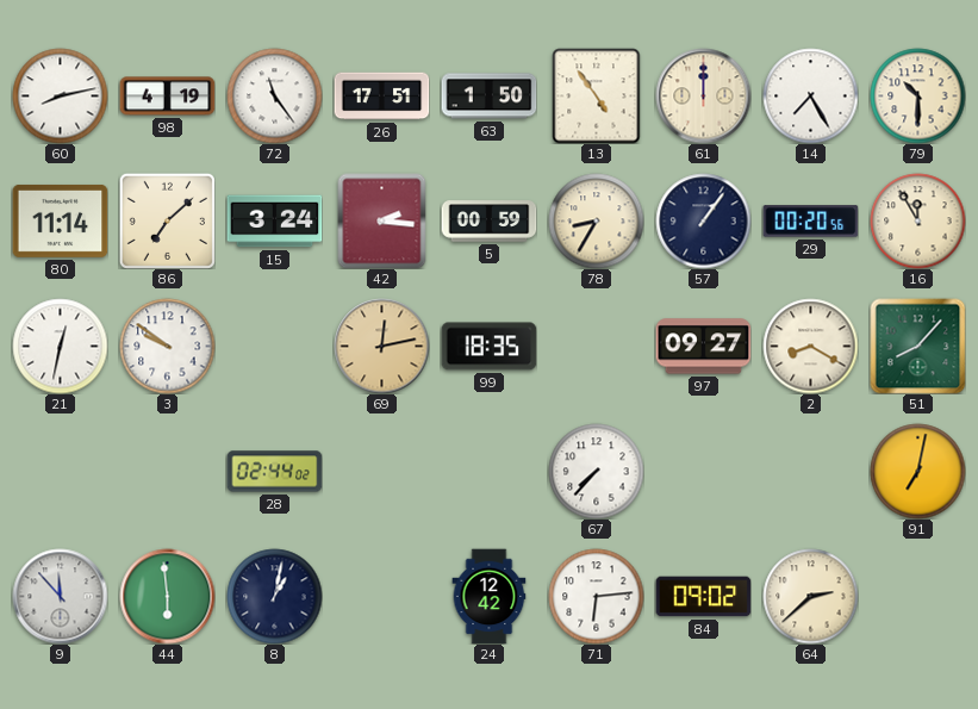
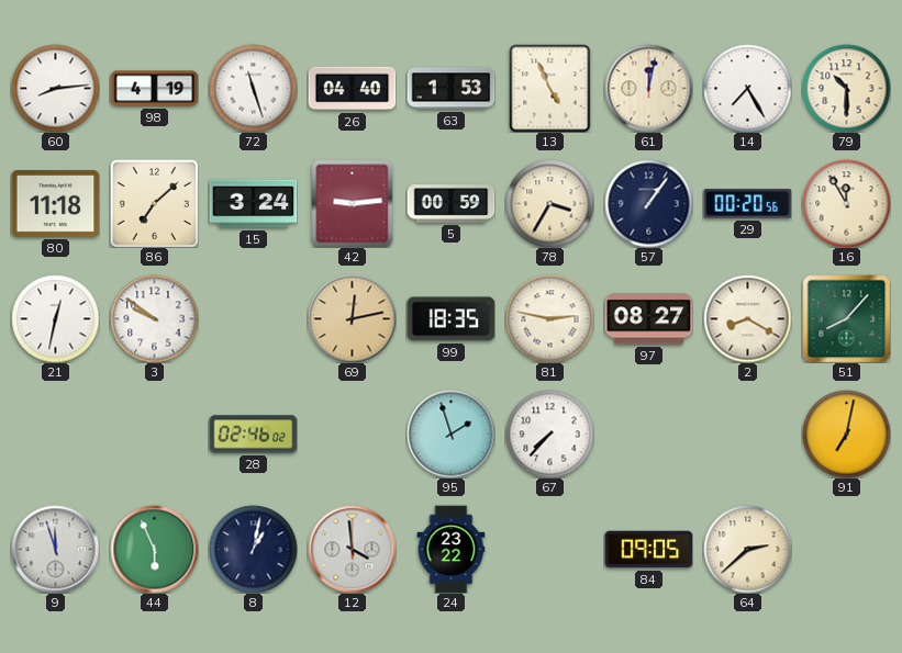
60: 8:13 -> 8:14
72: 11:24 -> 11:27
26: 17:51 -> 04:40
63: 1:50 -> 1:53
13: 4:54 -> 4:56
61: 12:00 -> 12:02
80: 11:14 -> 11:18
42: 2:16 -> 9:14
78: 8:35 -> 3:35
81: none -> 2:47
97: 09:27 -> 08:27
28: 02:44 -> 02:46
95: none -> 1:57
9: 11:53 -> 11:57
44: 5:59 -> 5:56
12: none -> 3:59
24: 12:42 -> 23:22
71: 6:14 -> none
84: 09:02 -> 09:05
